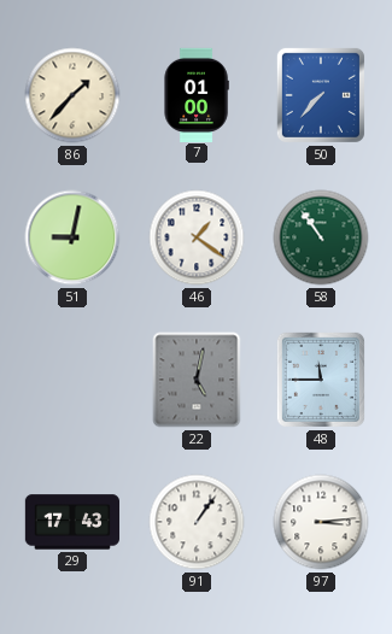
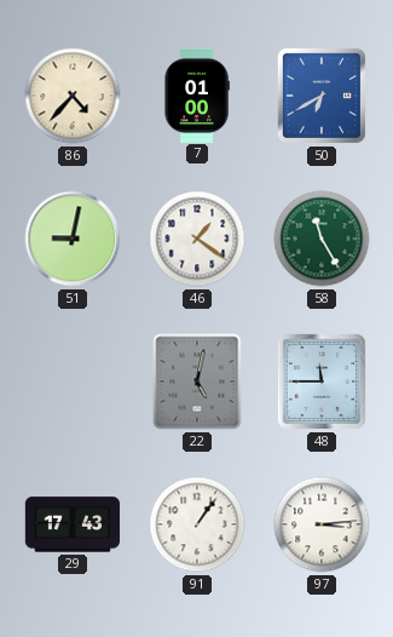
86: 1:37 -> 4:37
50: 7:37 -> 6:40
58: 10:54 -> 11:25
